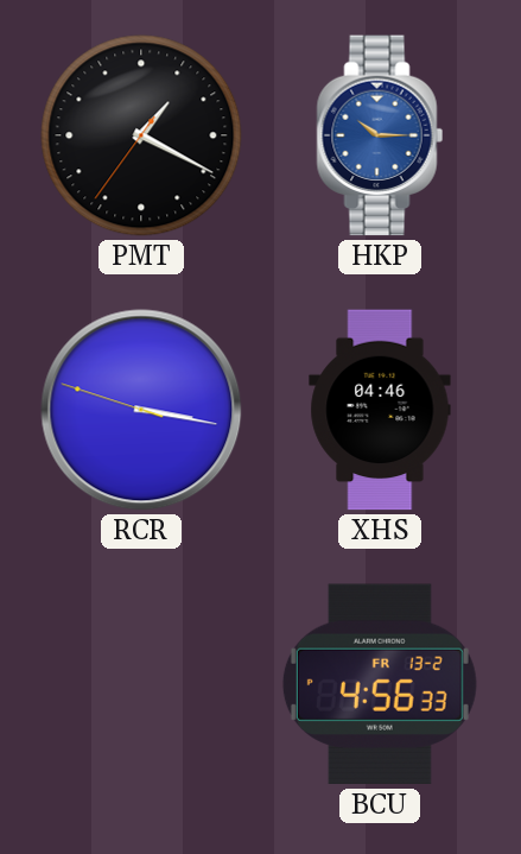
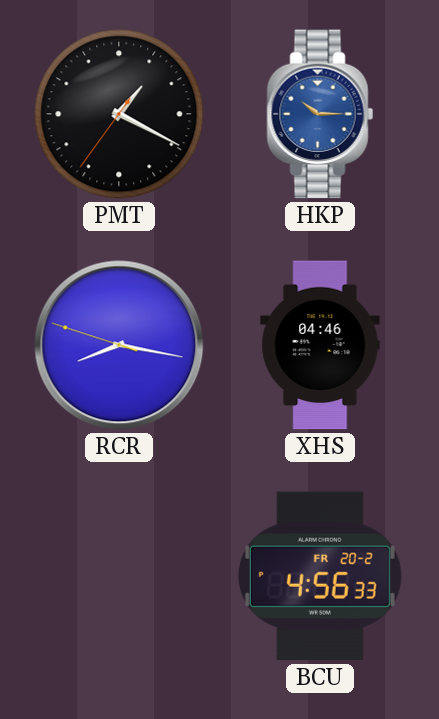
RCR: 3:16 -> 8:16
BCU date: FR 13-2 -> FR 20-2
